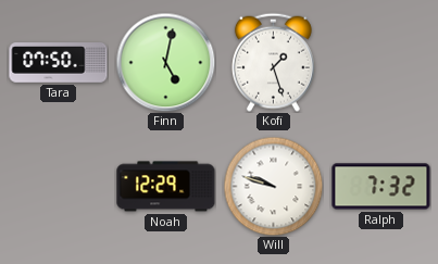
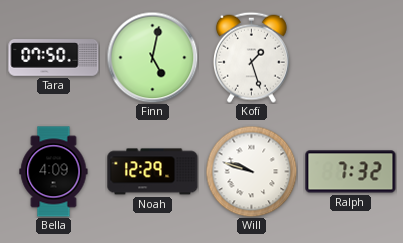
Bella: none -> 4:09
